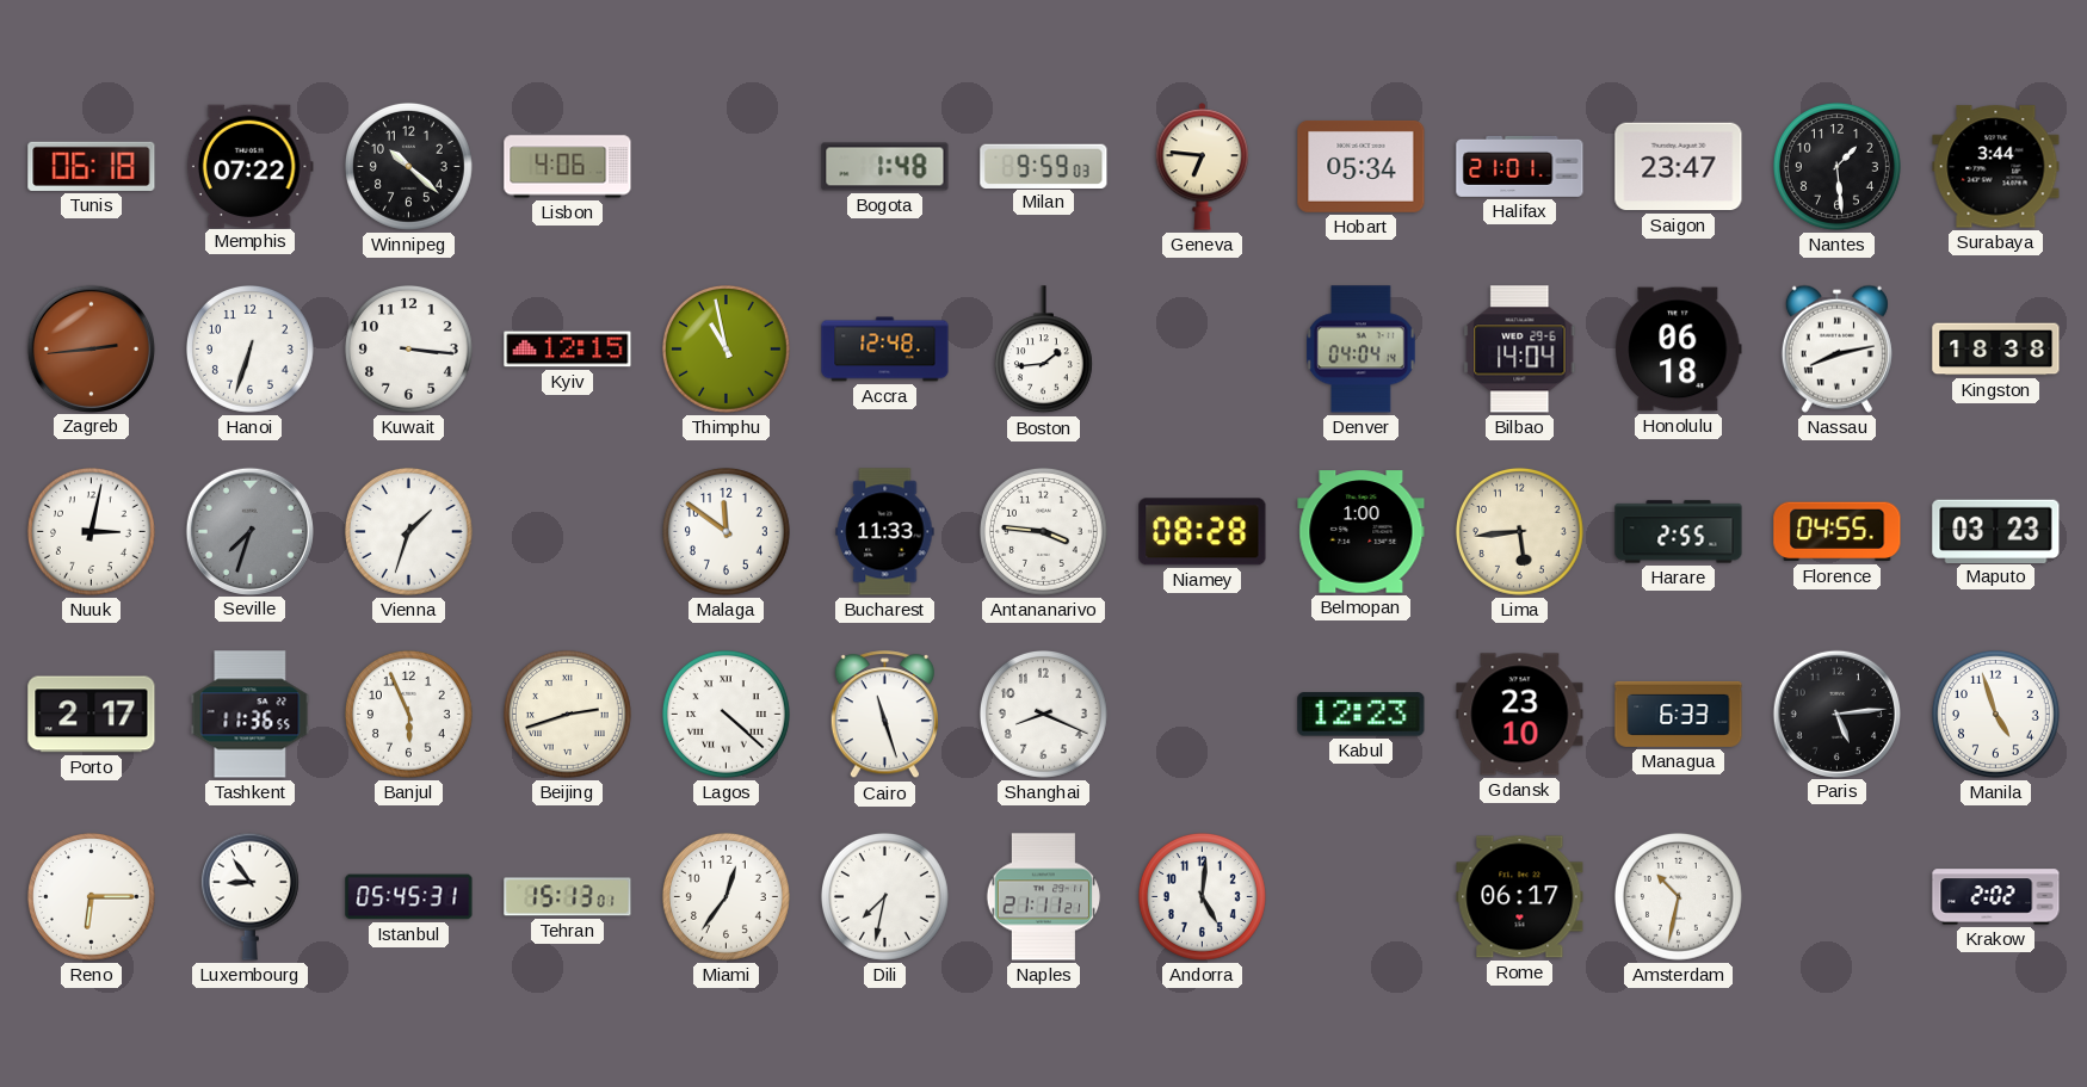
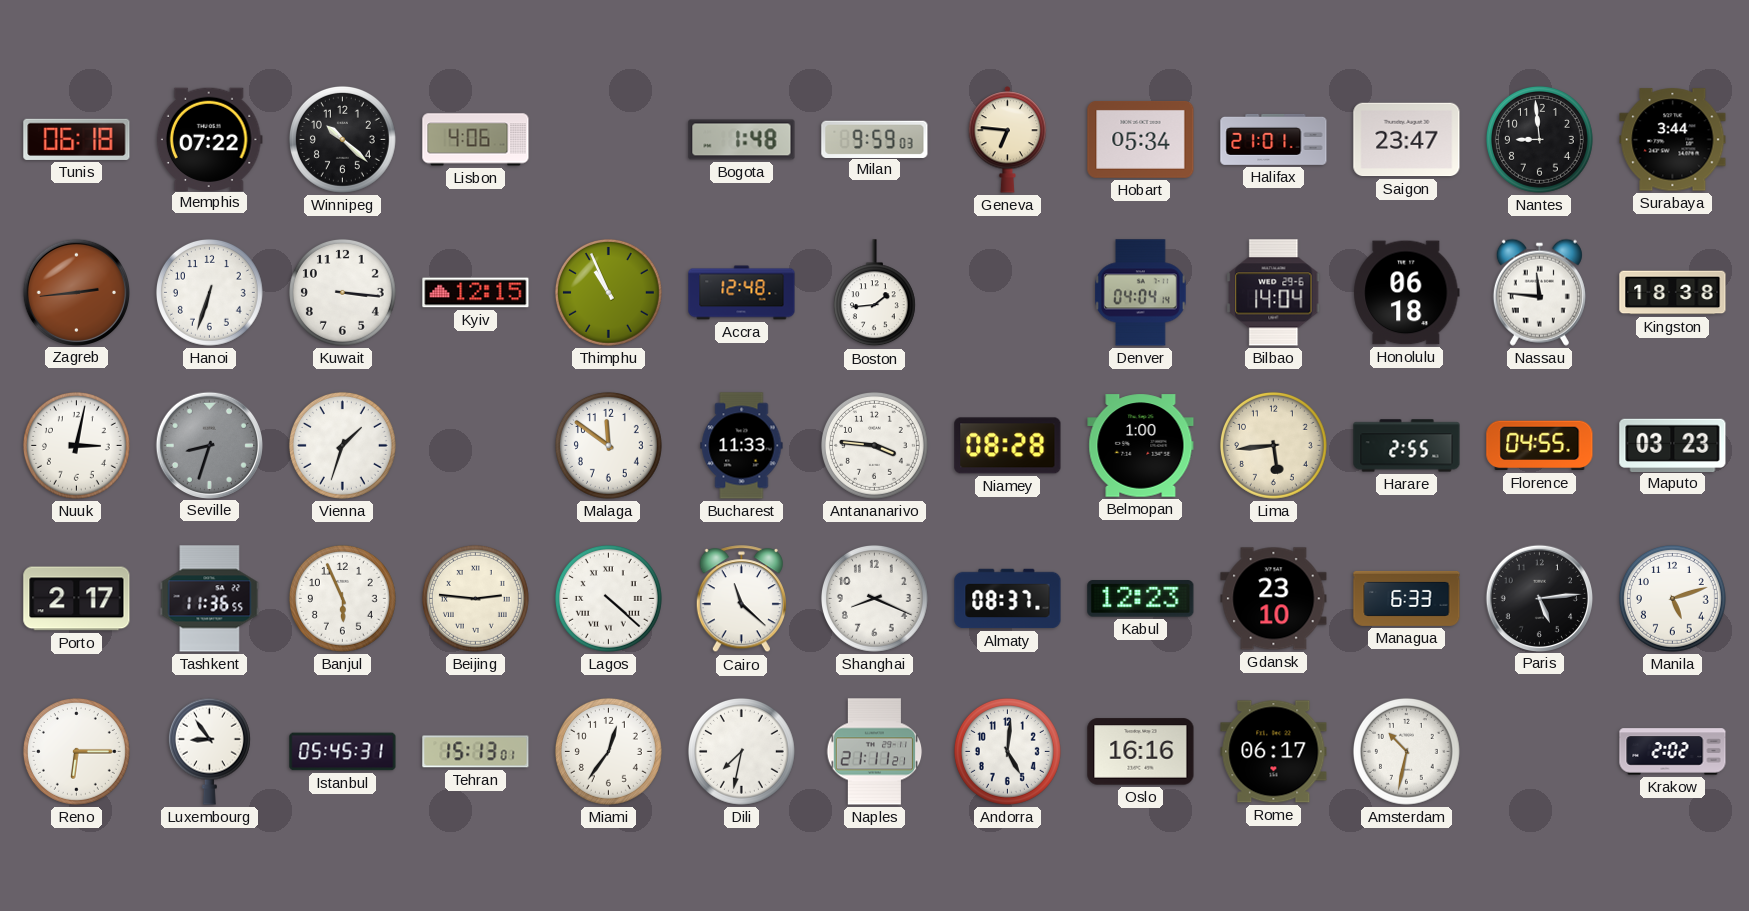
Nantes: 1:29 -> 8:59
Thimphu: 10:58 -> 10:56
Nassau: 8:13 -> 11:46
Seville: 7:33 -> 8:33
Beijing: 2:42 -> 2:46
Cairo: 11:27 -> 11:22
Almaty: none -> 08:37
Manila: 4:57 -> 5:12
Oslo: none -> 16:16
